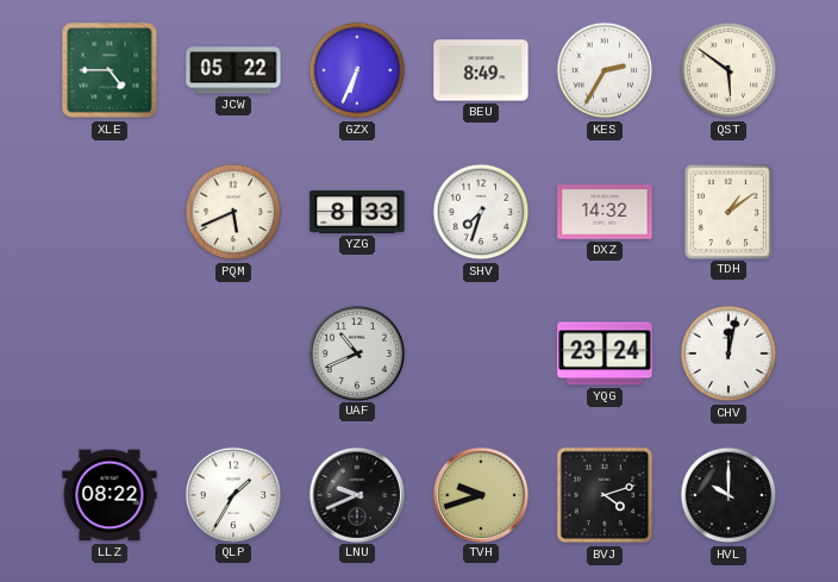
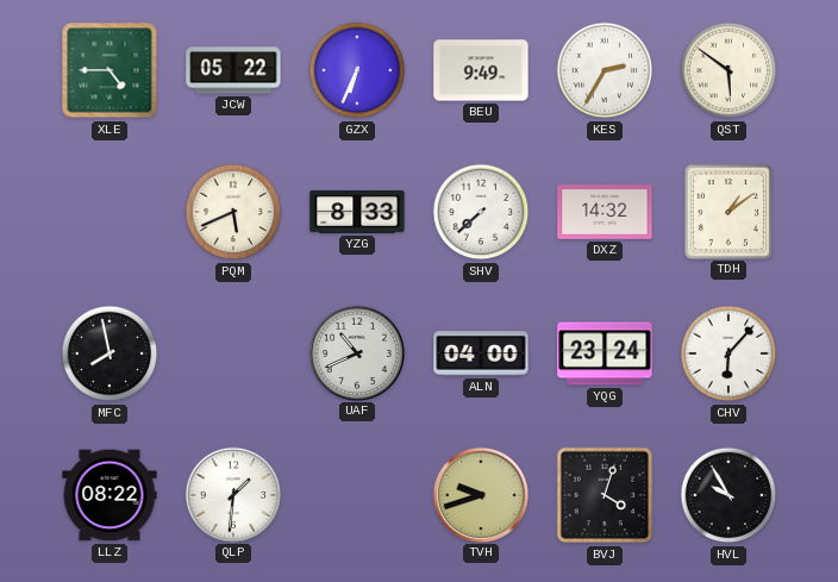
BEU: 8:49 -> 9:49
SHV: 7:33 -> 7:38
MFC: none -> 7:58
ALN: none -> 04:00
CHV: 12:02 -> 6:07
QLP: 1:35 -> 1:31
LNU: 9:41 -> none
BVJ: 4:12 -> 4:03
HVL: 10:00 -> 9:55
